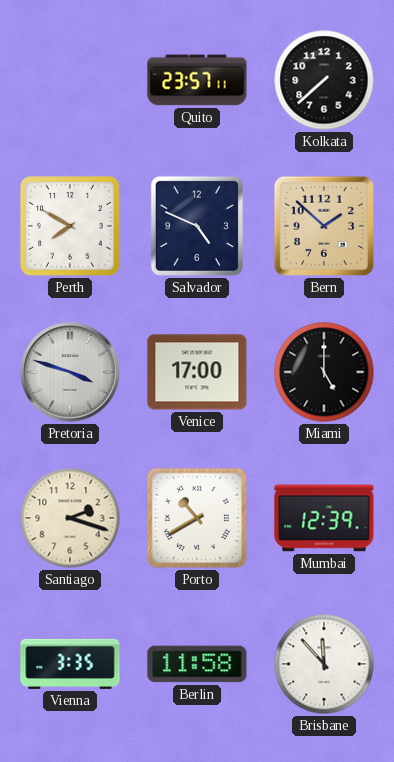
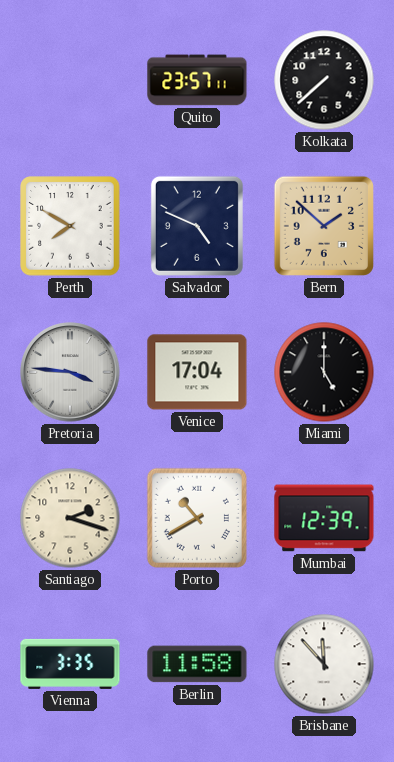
Pretoria: 3:48 -> 3:46
Venice: 17:00 -> 17:04
